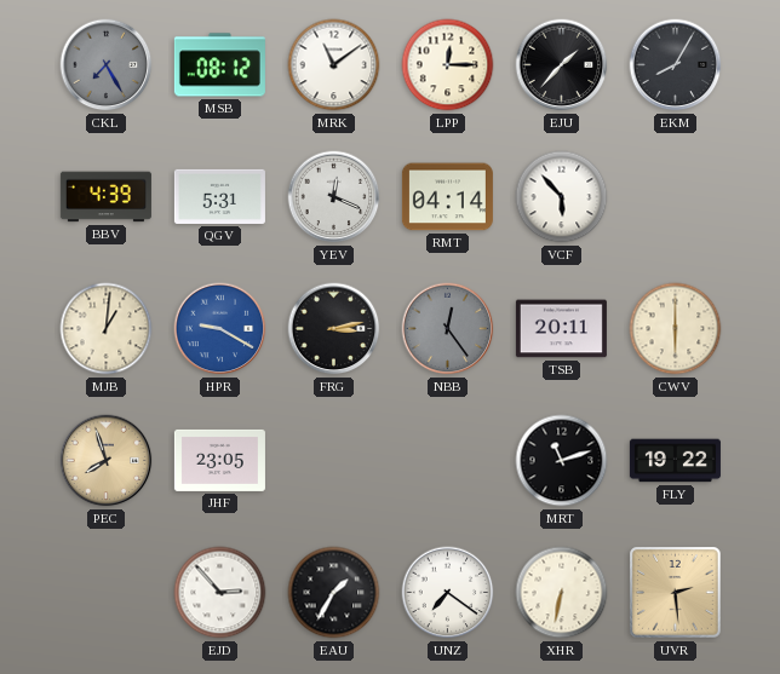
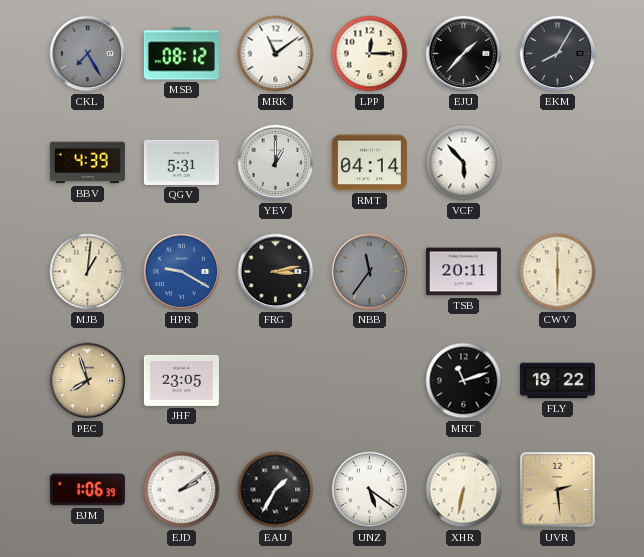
YEV: 12:19 -> 1:00
NBB: 12:24 -> 11:36
BJM: none -> 1:06
EJD: 2:53 -> 2:09
UNZ: 7:21 -> 5:21
